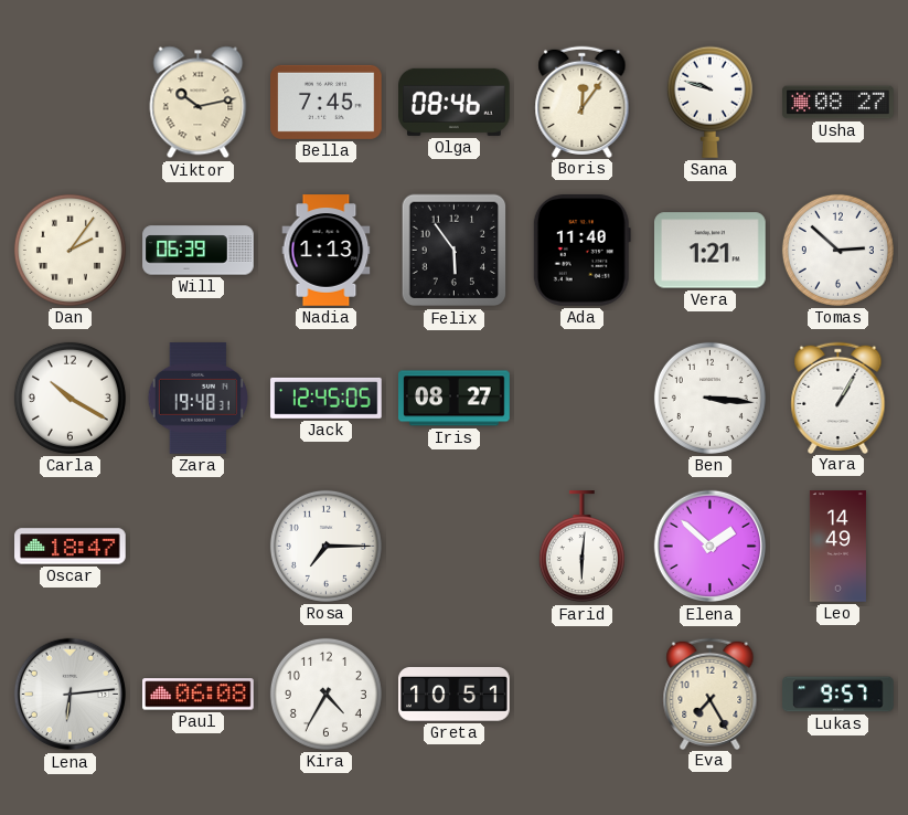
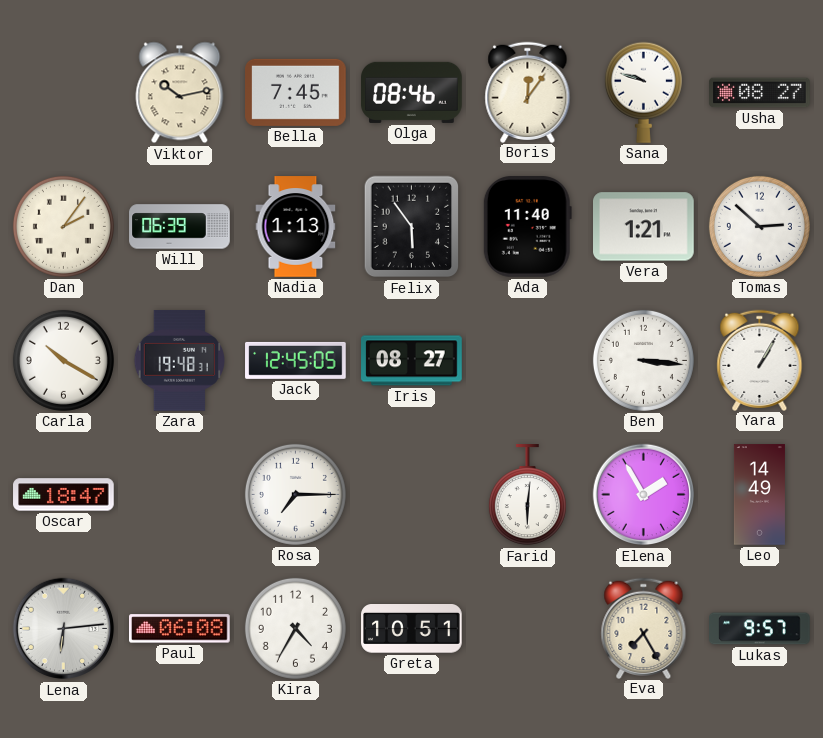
Elena: 1:52 -> 1:55
